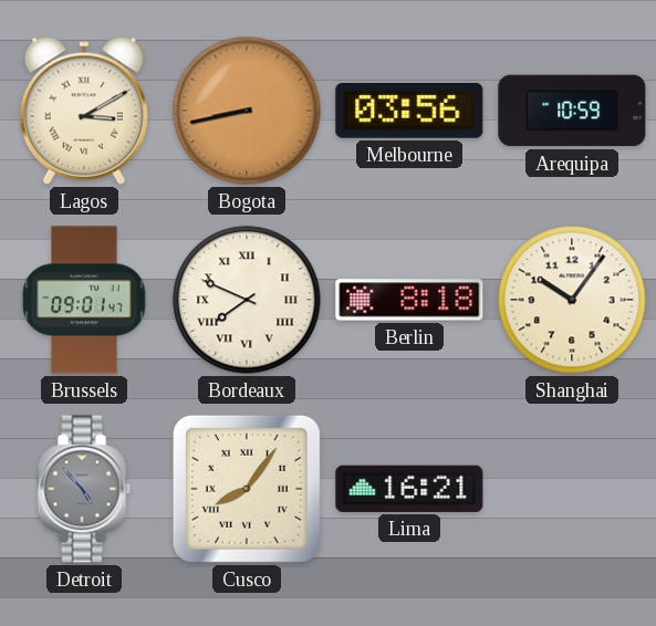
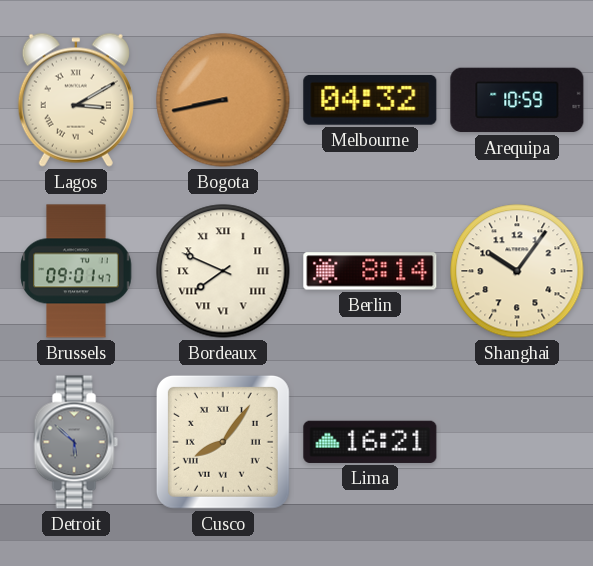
Melbourne: 03:56 -> 04:32
Berlin: 8:18 -> 8:14
Detroit: 4:53 -> 5:52
